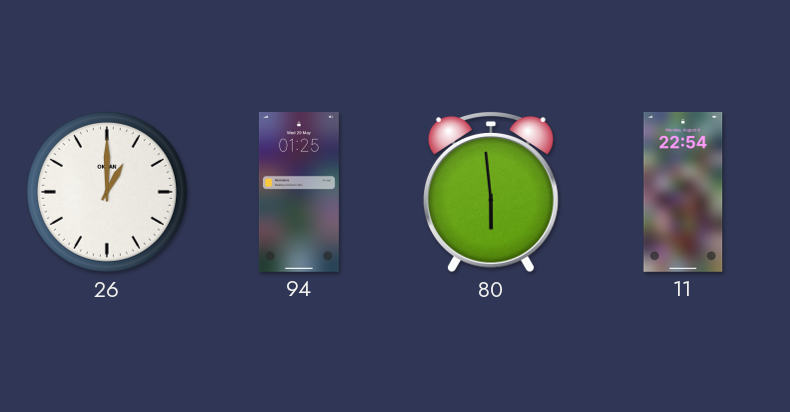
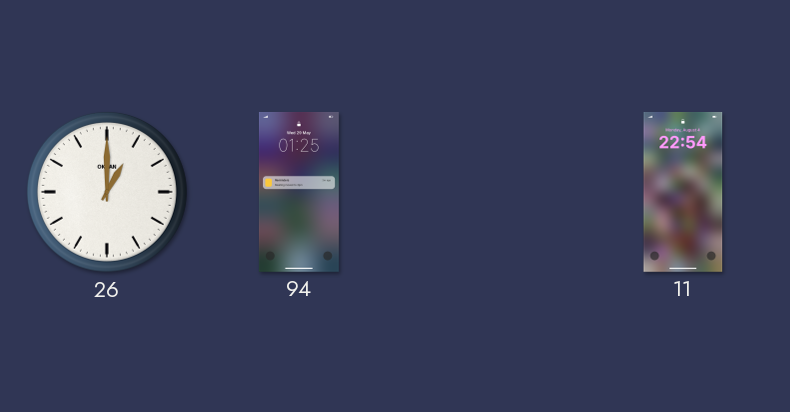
80: 5:59 -> none
